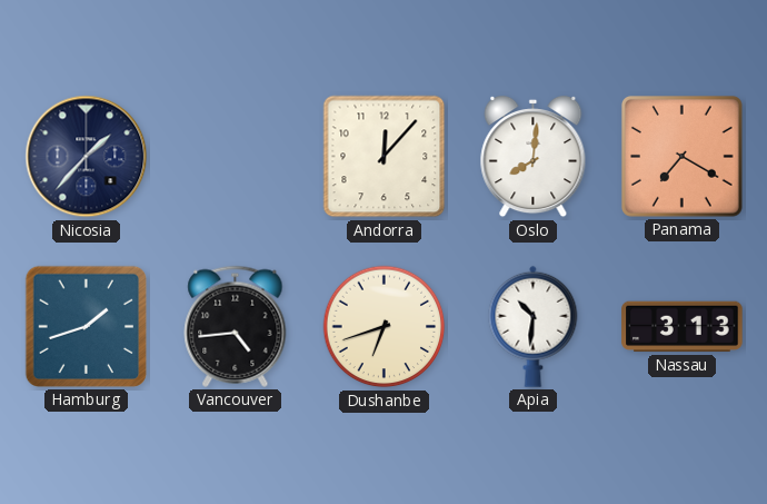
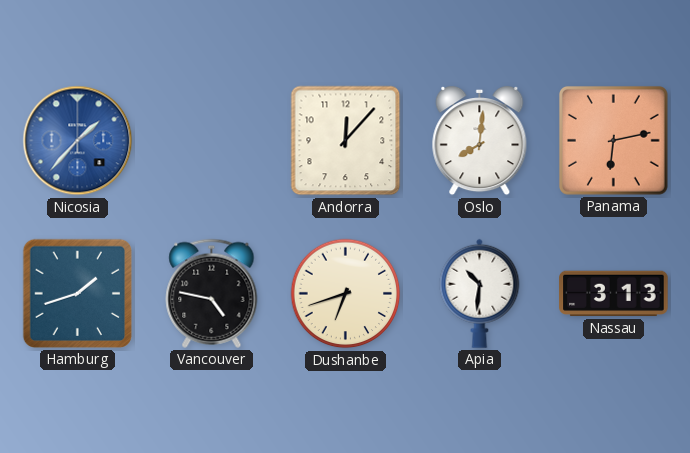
Nicosia dial: navy -> blue
Panama: 7:20 -> 6:13
Vancouver: 4:44 -> 4:47
